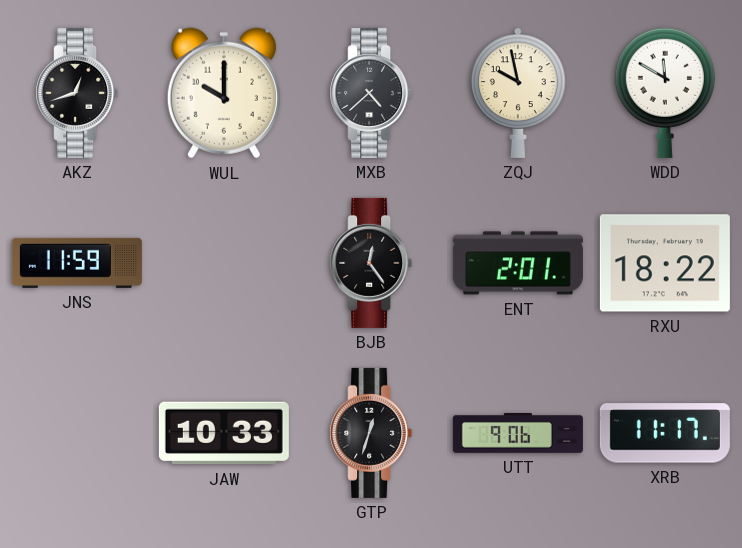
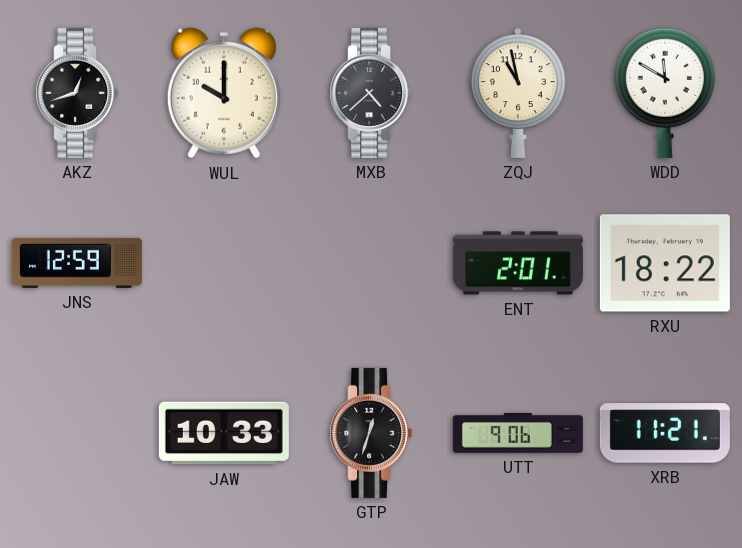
ZQJ: 9:58 -> 10:58
JNS: 11:59 -> 12:59
BJB: 12:24 -> none
XRB: 11:17 -> 11:21
